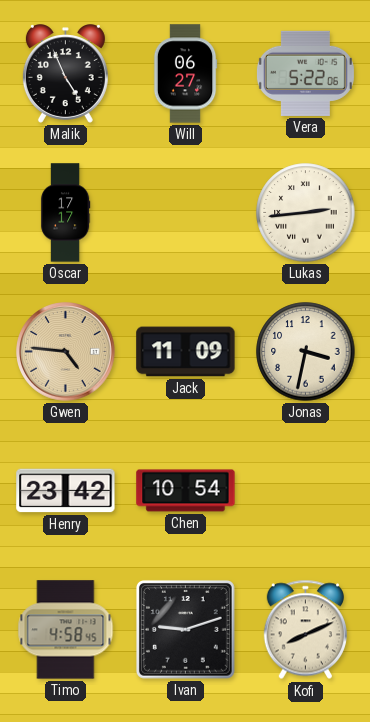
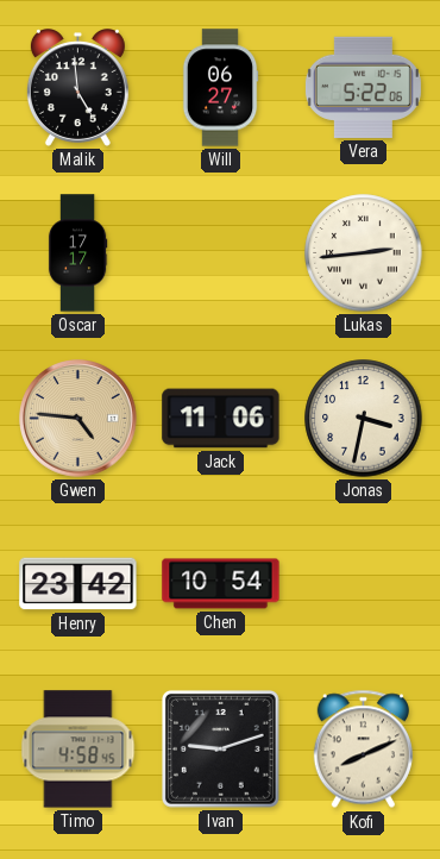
Malik: 4:56 -> 4:59
Jack: 11:09 -> 11:06
